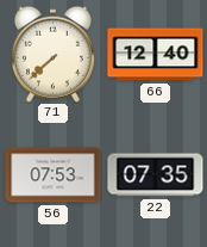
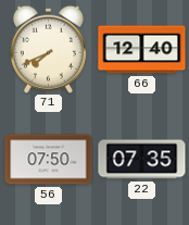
71: 7:38 -> 7:41
56: 07:53 -> 07:50
